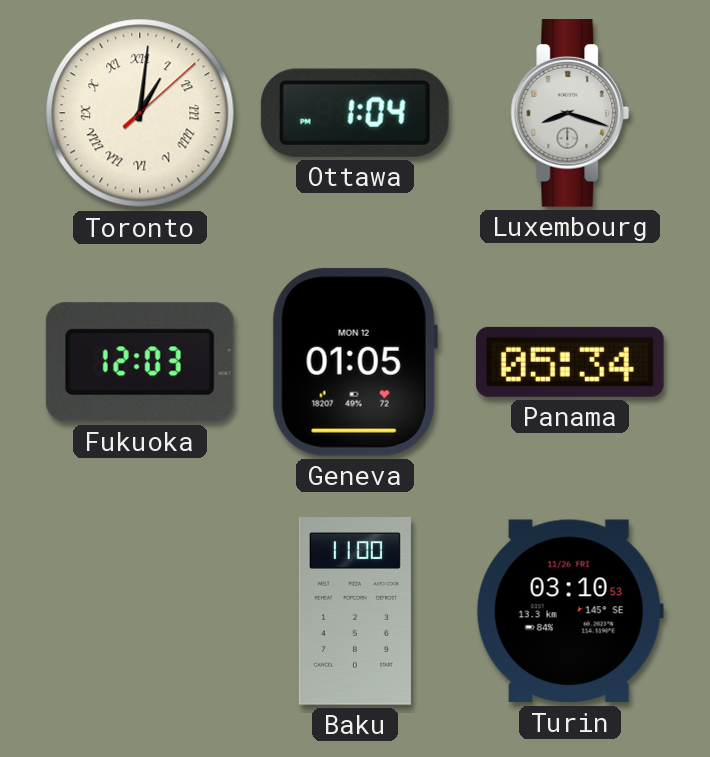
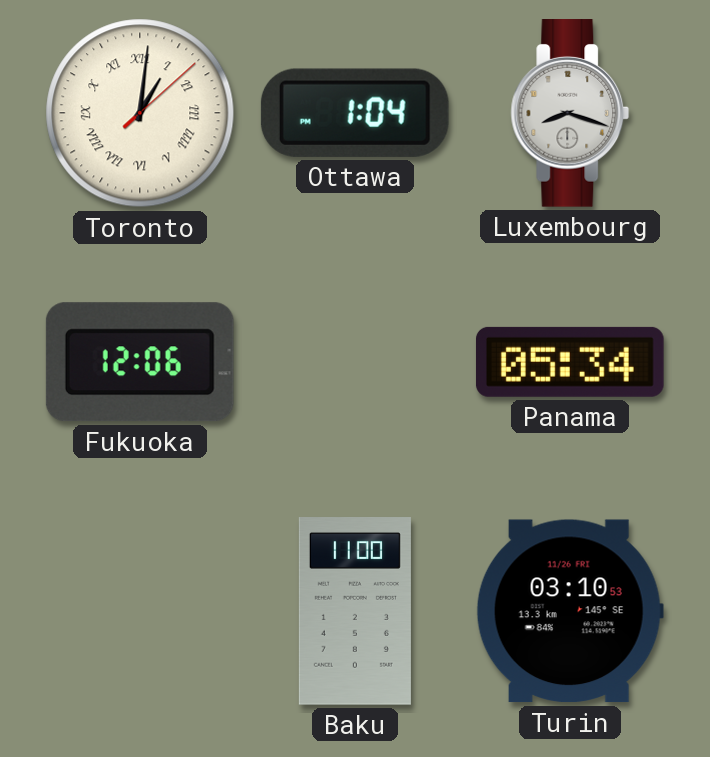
Fukuoka: 12:03 -> 12:06
Geneva: 01:05 -> none
